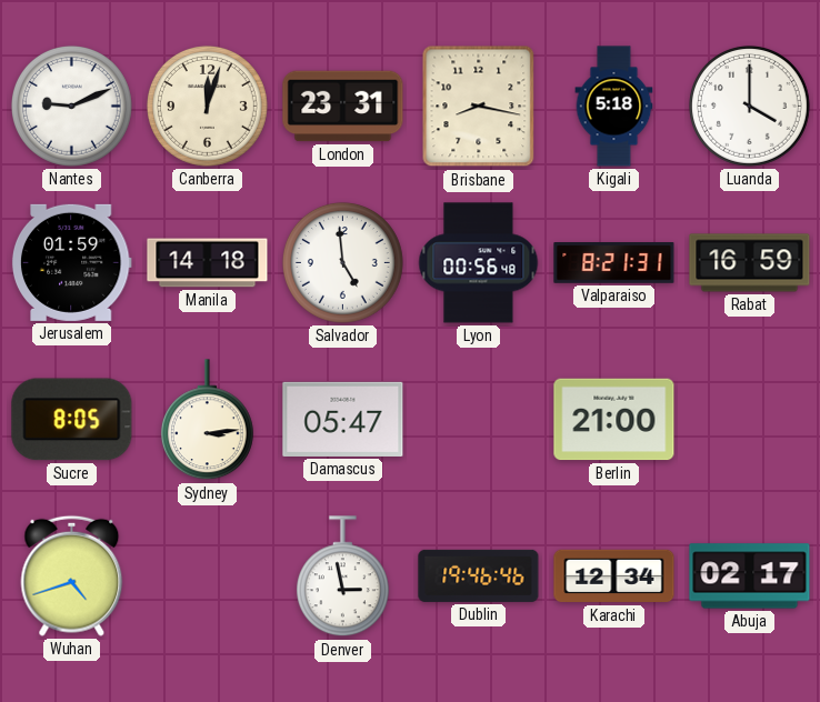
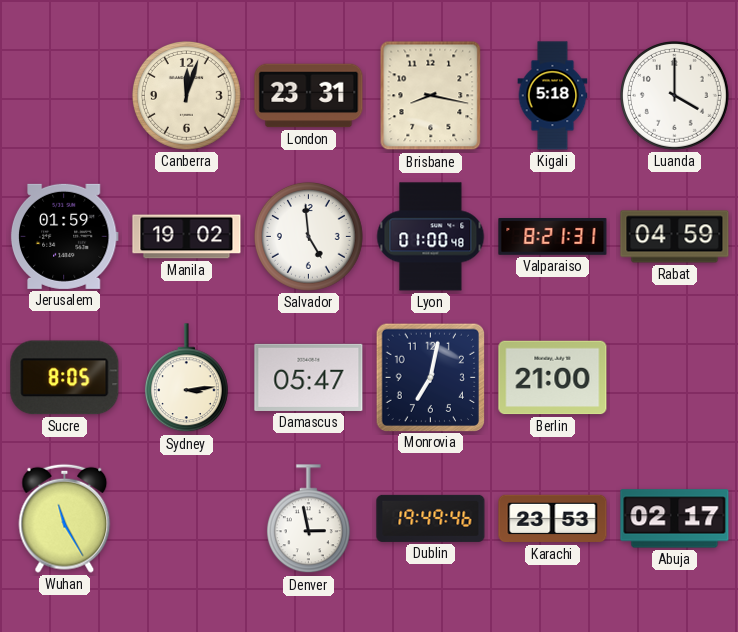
Nantes: 9:11 -> none
Manila: 14:18 -> 19:02
Lyon: 00:56 -> 01:00
Rabat: 16:59 -> 04:59
Monrovia: none -> 7:02
Wuhan: 4:42 -> 11:25
Dublin: 19:46 -> 19:49
Karachi: 12:34 -> 23:53
